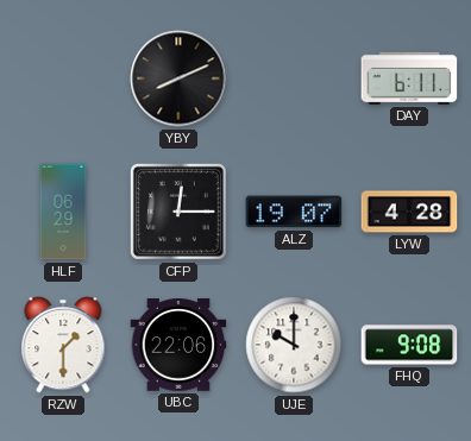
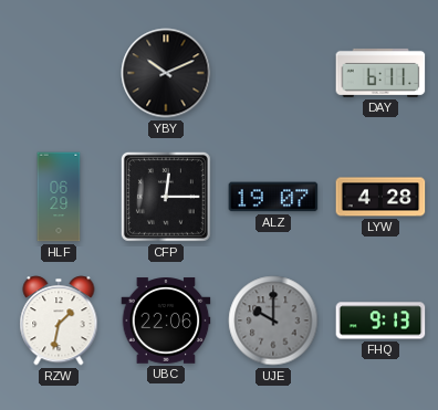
YBY: 8:11 -> 10:11
RZW: 1:30 -> 1:32
UJE dial: white -> grey
FHQ: 9:08 -> 9:13
